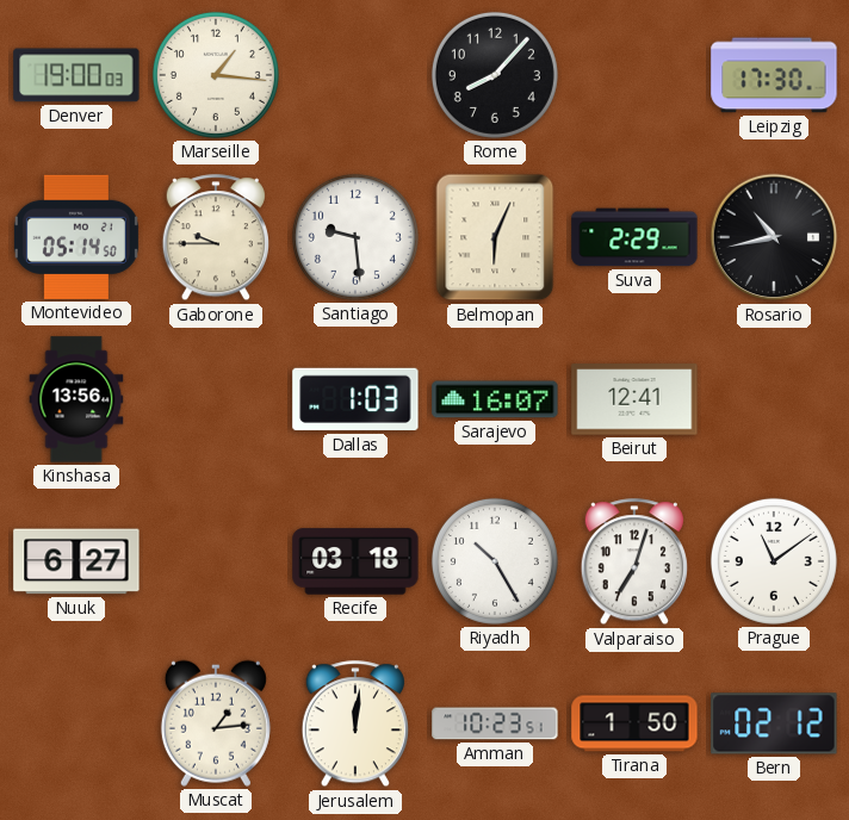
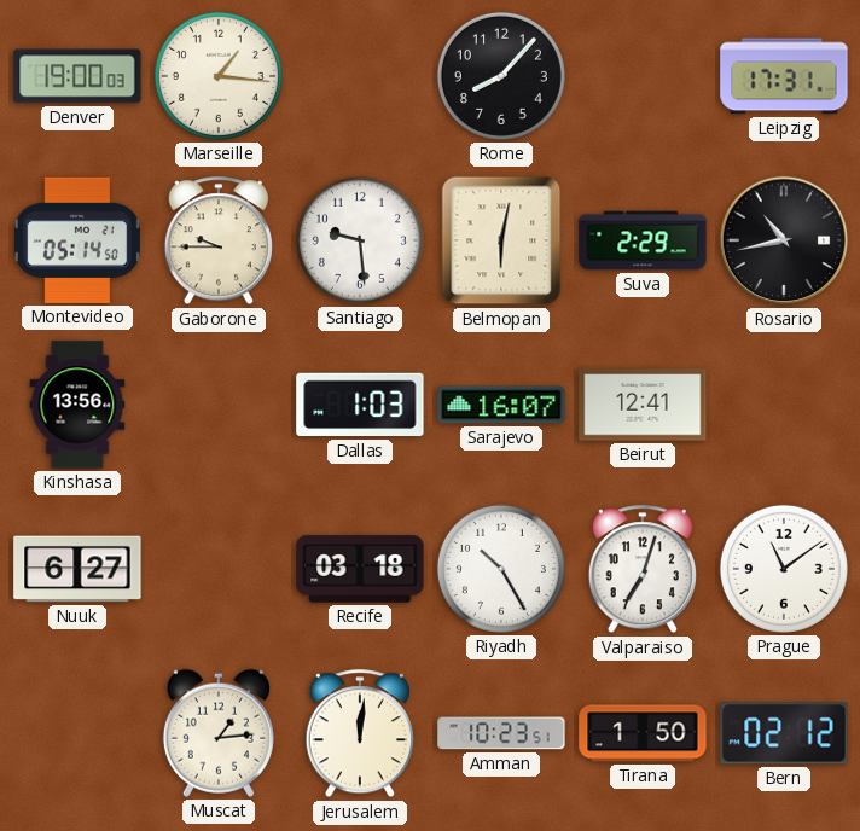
Leipzig: 17:30 -> 17:31
Belmopan: 6:04 -> 6:02
